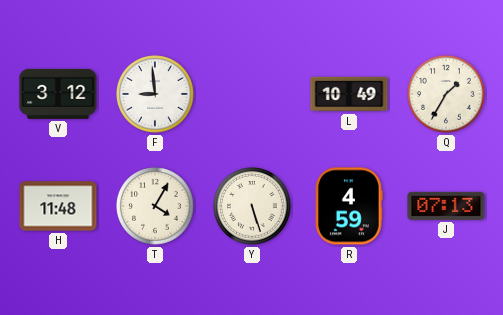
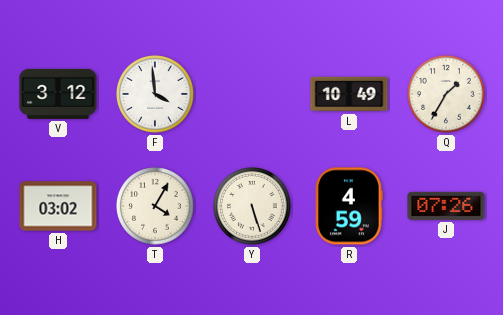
F: 8:59 -> 3:59
H: 11:48 -> 03:02
J: 07:13 -> 07:26
